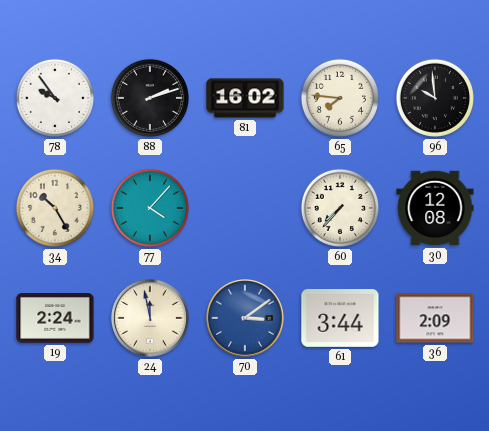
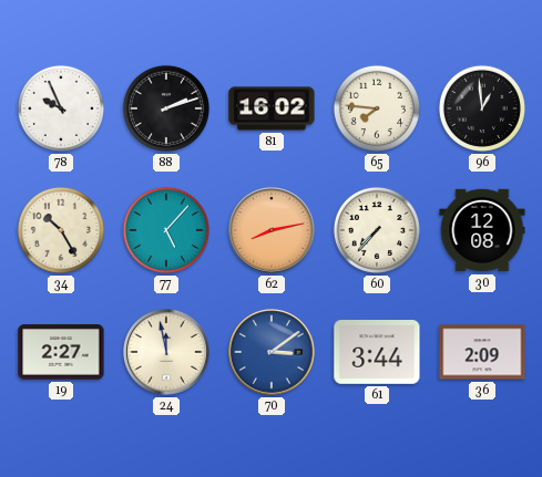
78: 9:54 -> 9:56
96: 9:59 -> 12:59
77: 4:07 -> 5:07
62: none -> 8:13
19: 2:24 -> 2:27
